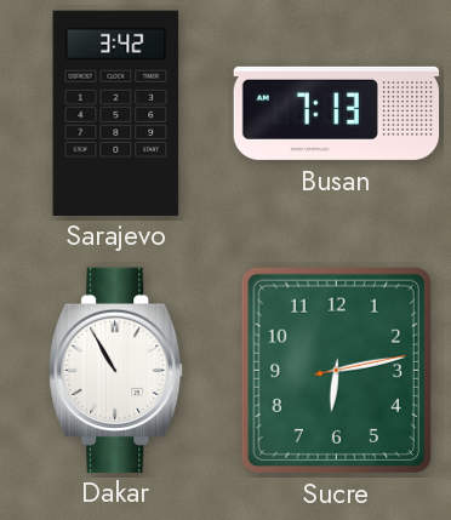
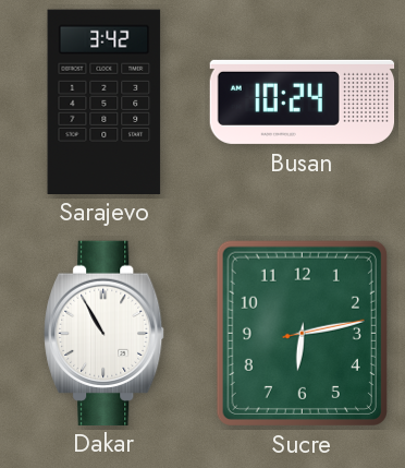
Busan: 7:13 -> 10:24
